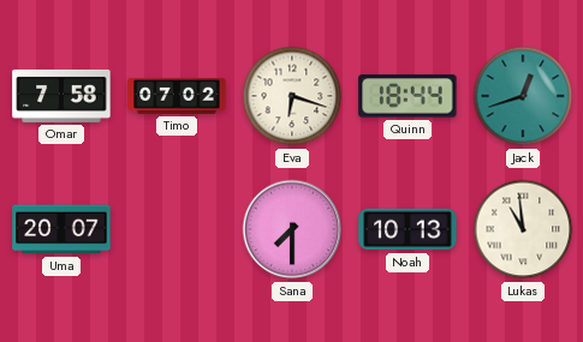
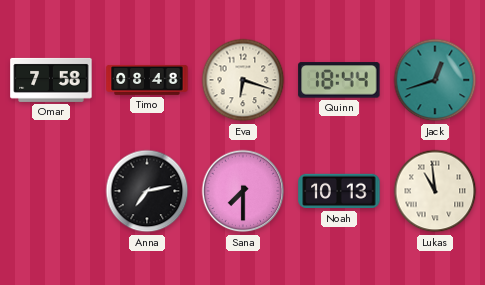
Timo: 07:02 -> 08:48
Uma: 20:07 -> none
Anna: none -> 7:13
